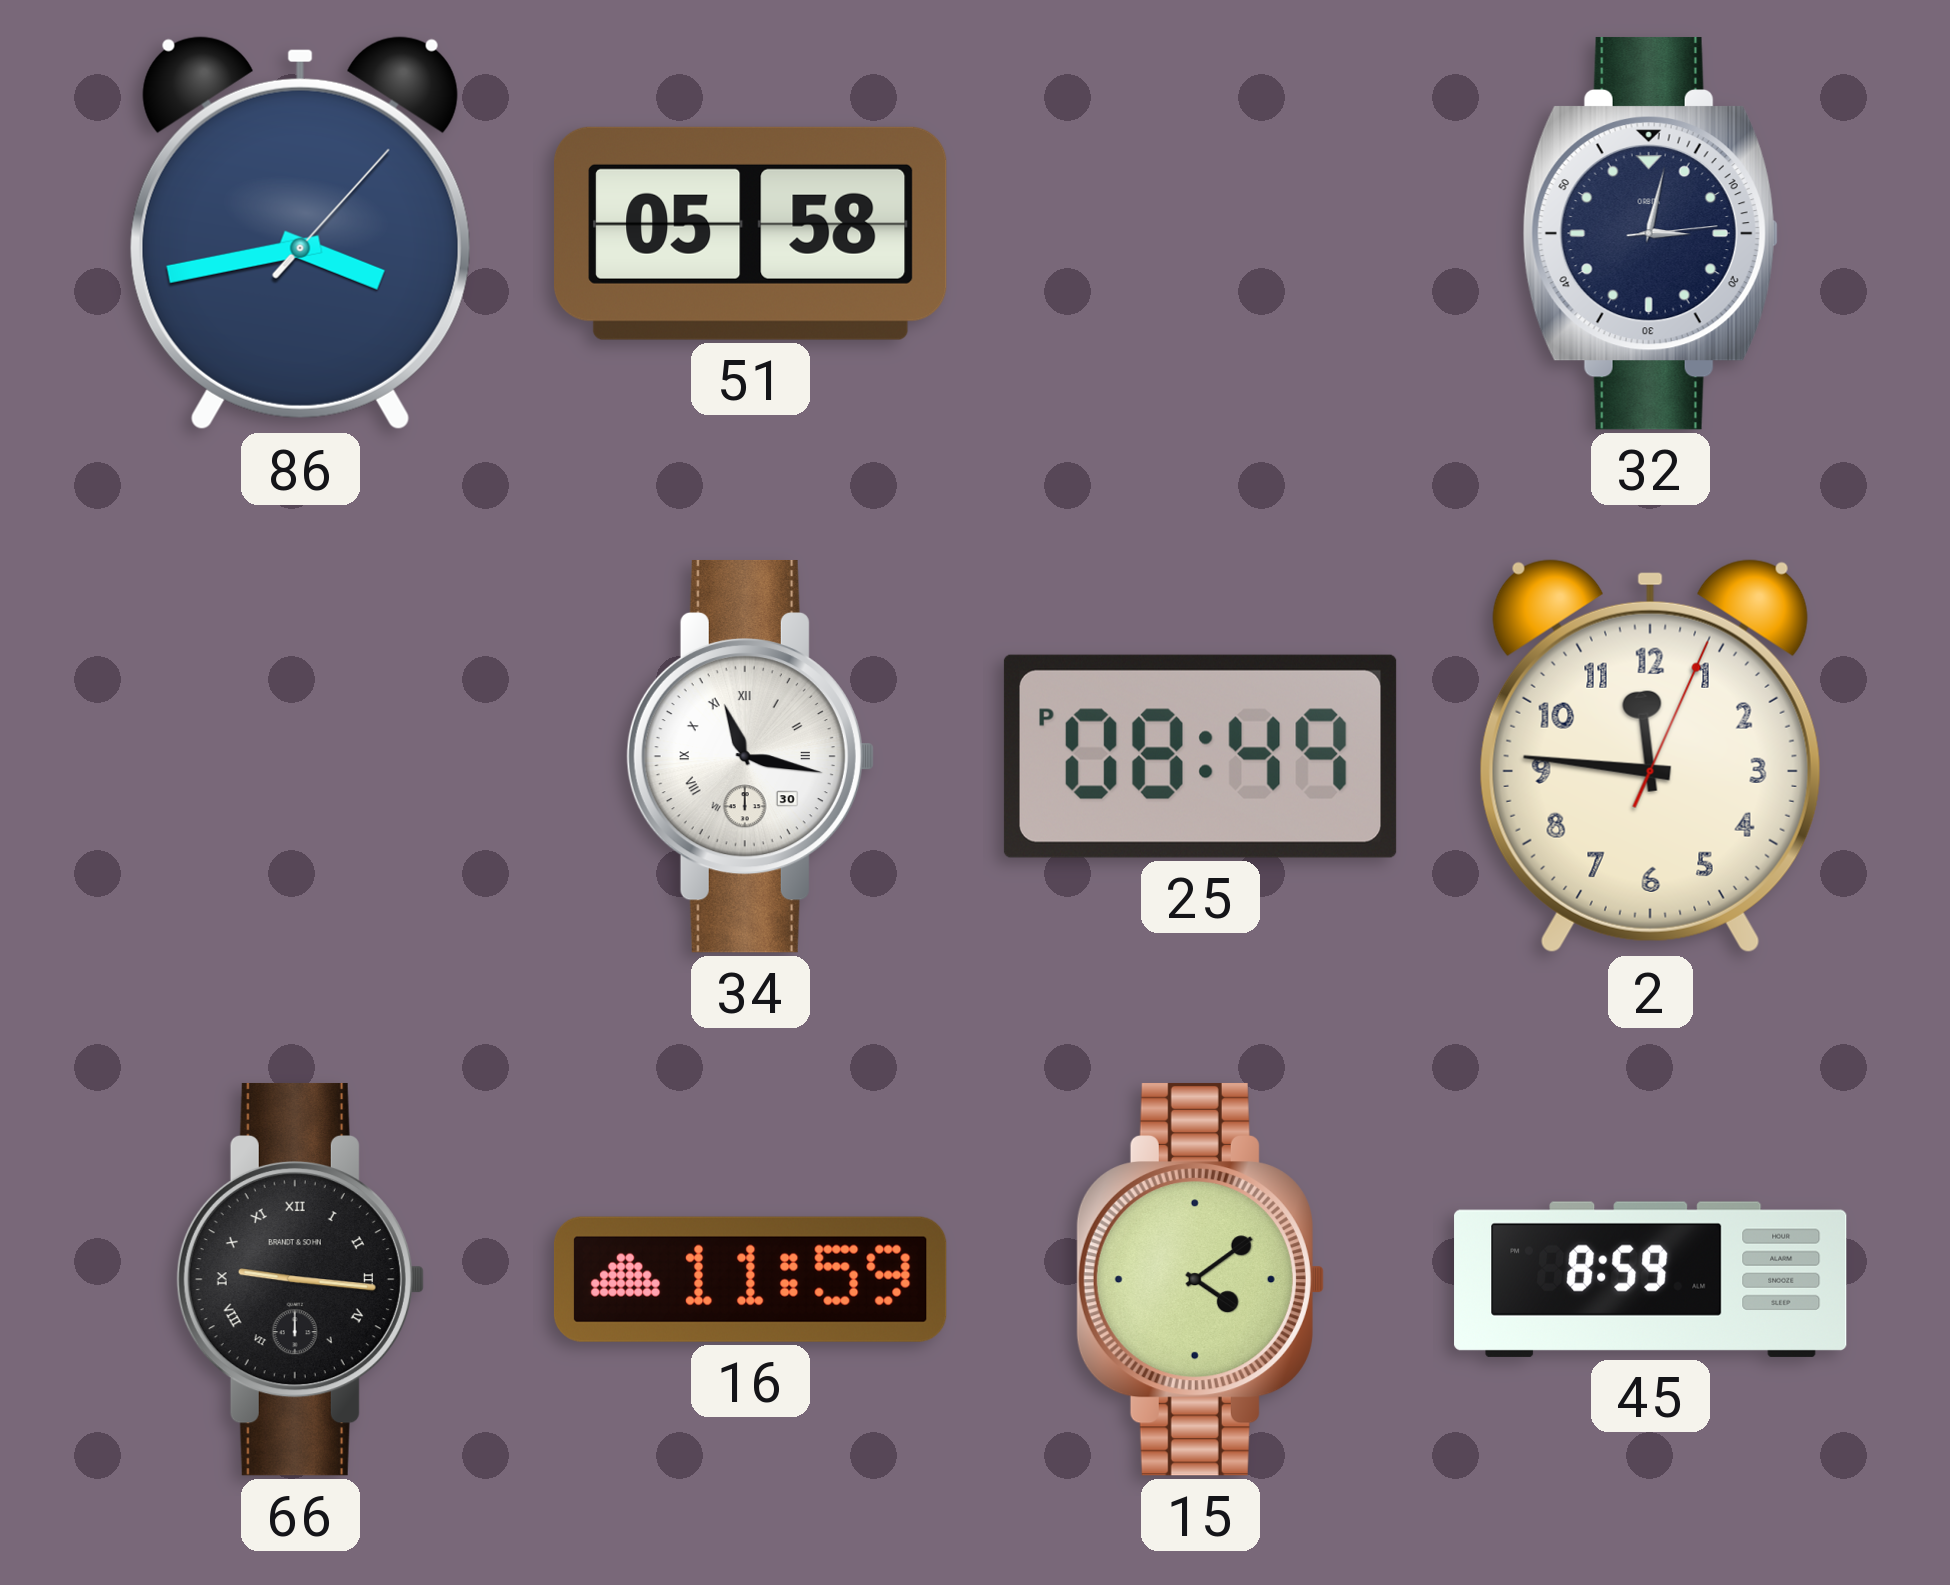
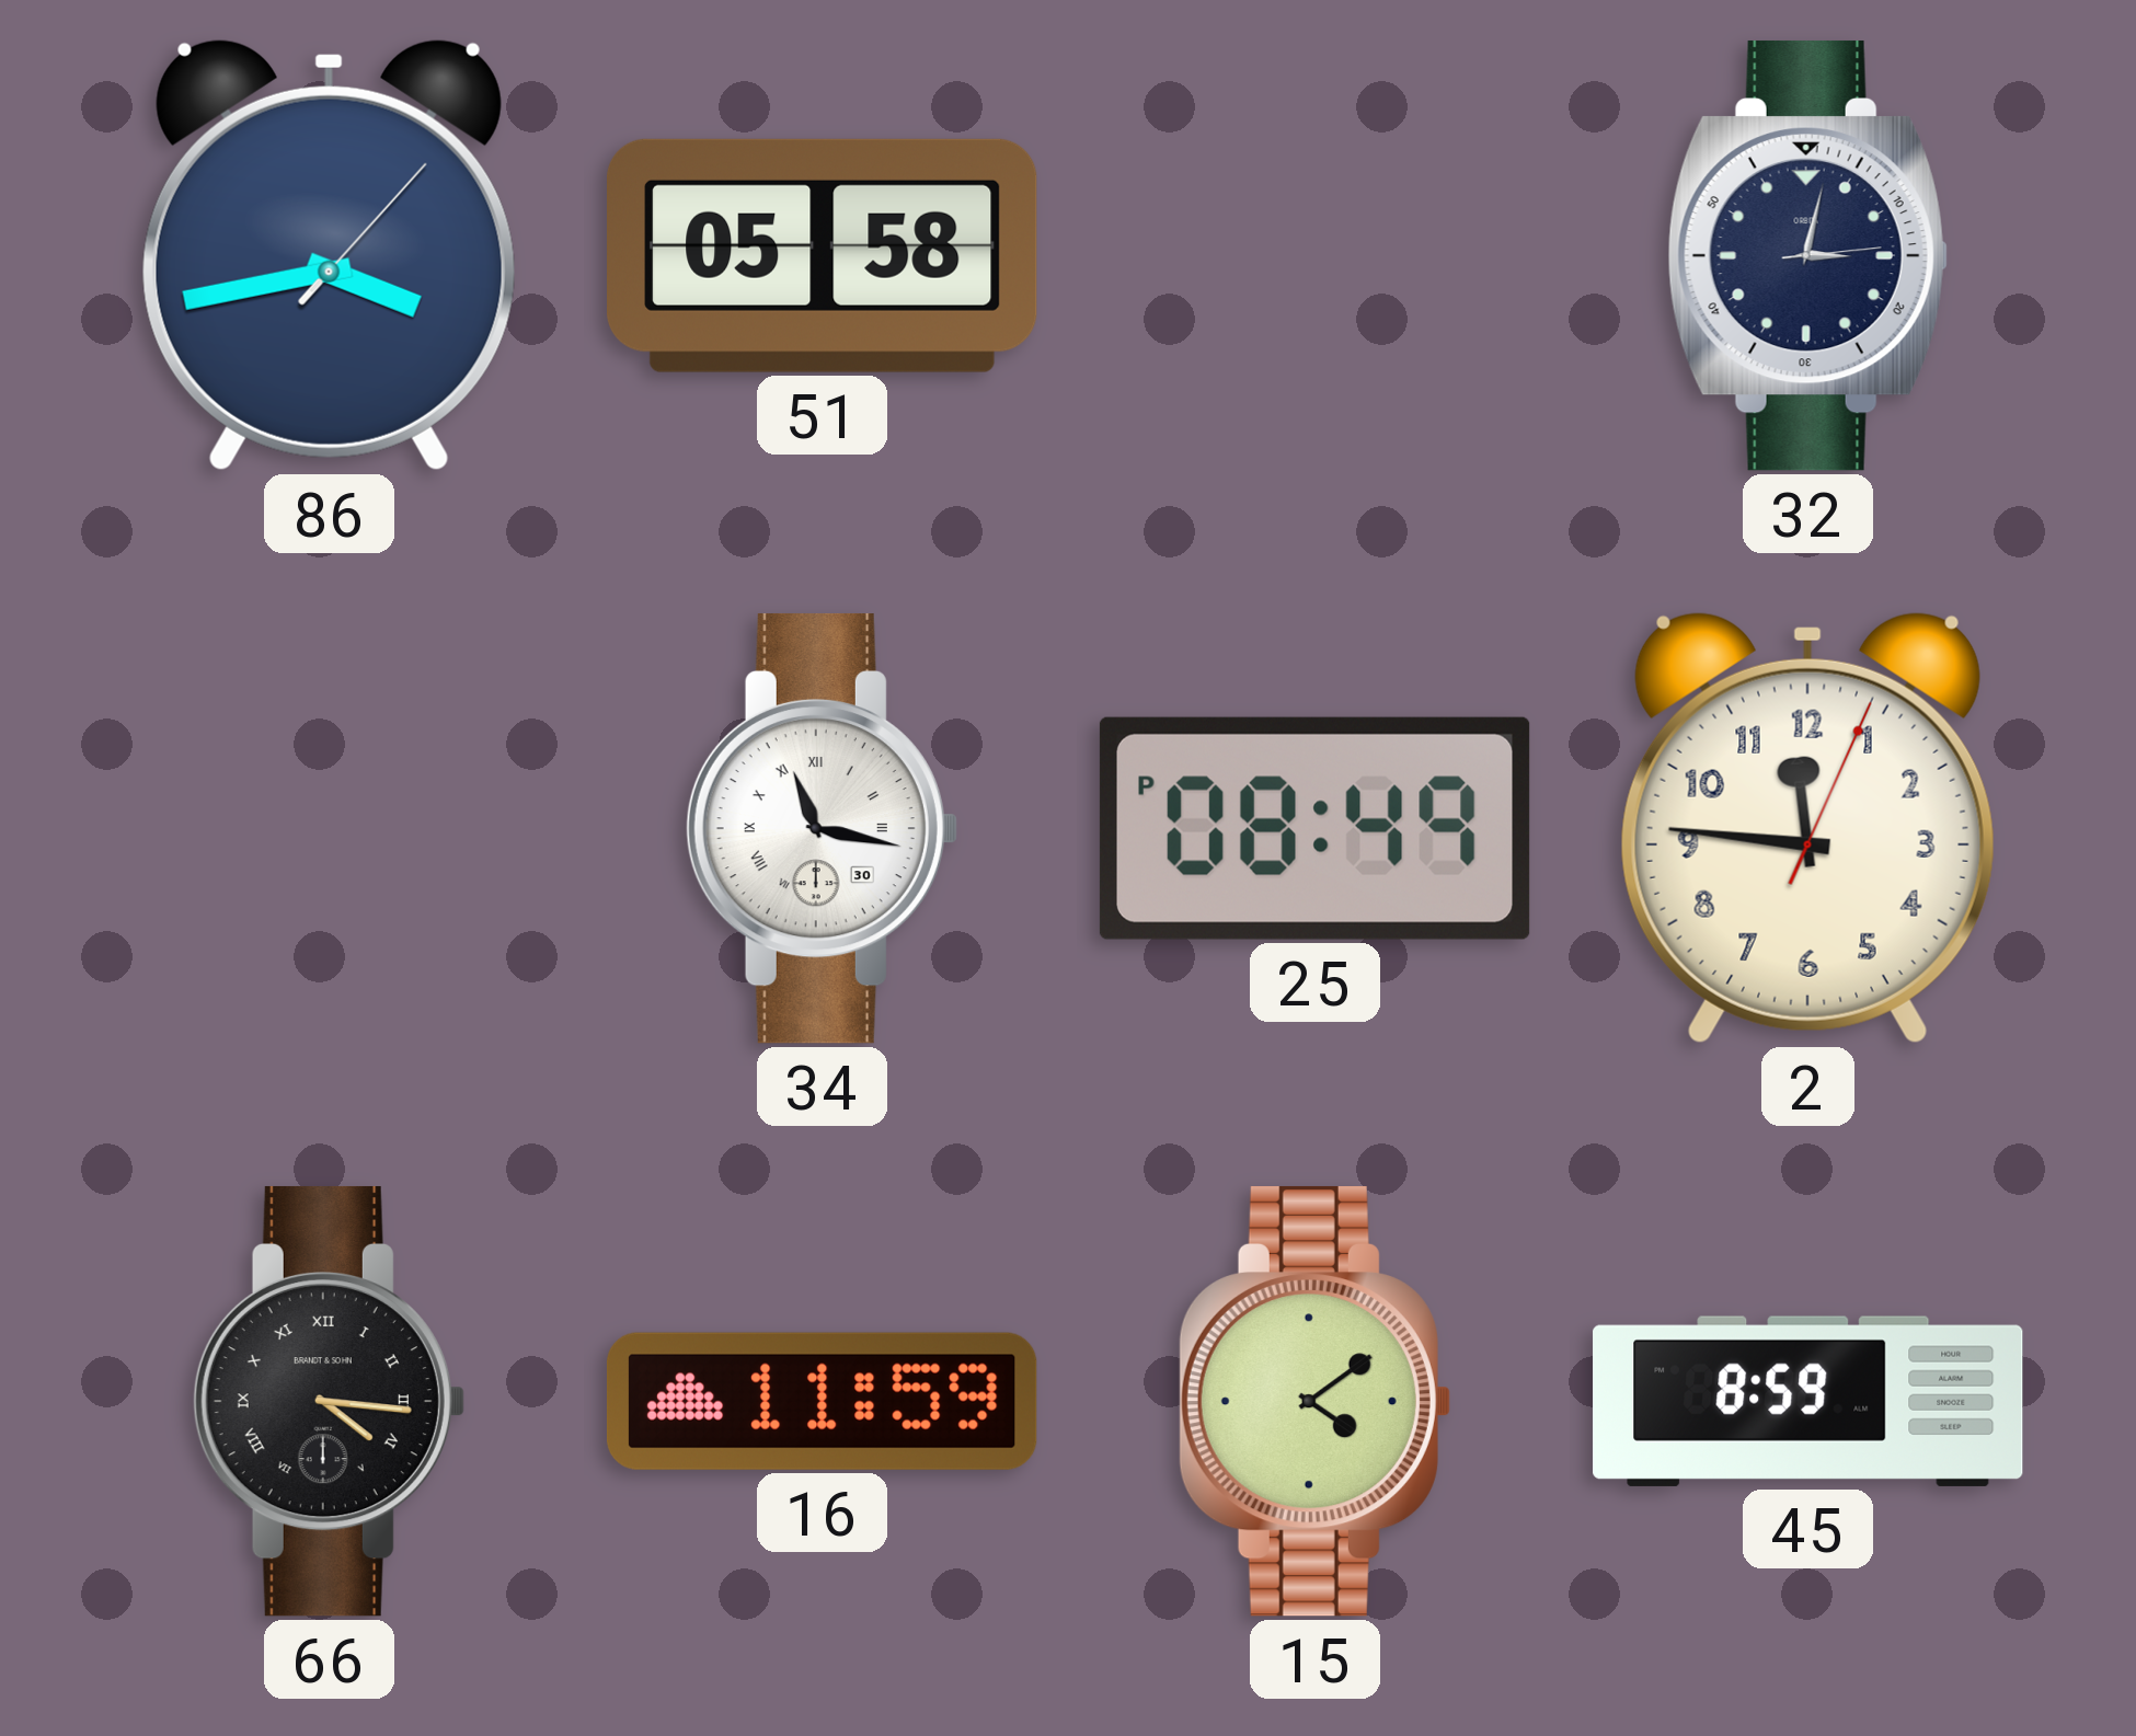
66: 9:16 -> 4:16
